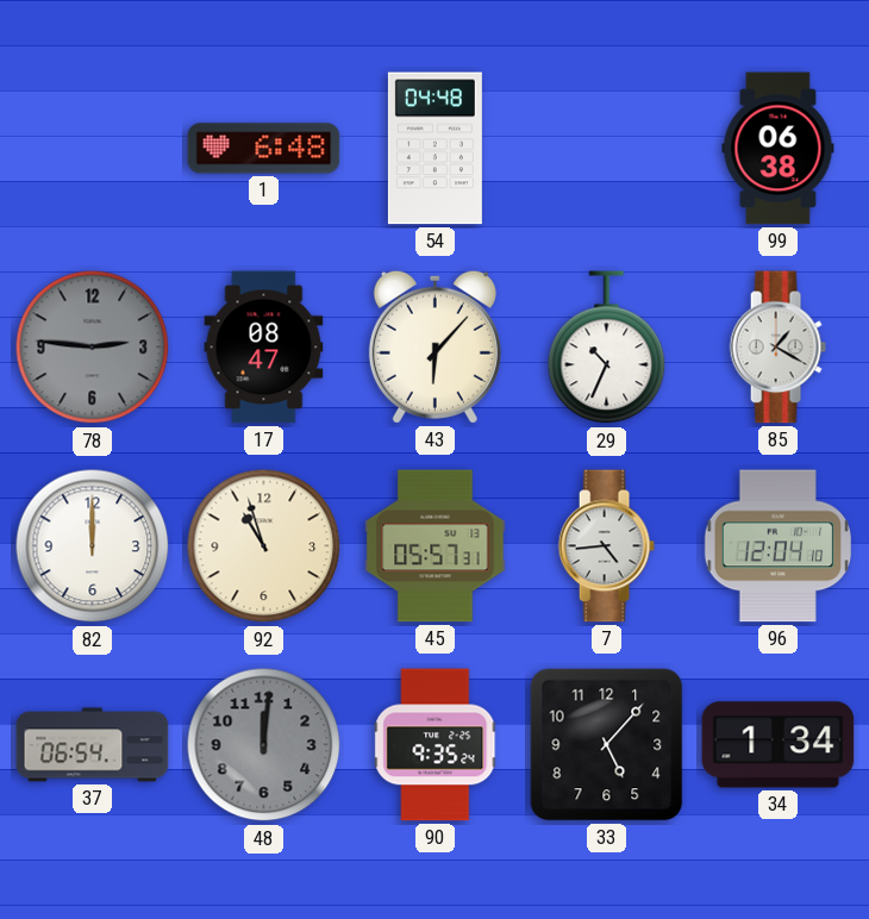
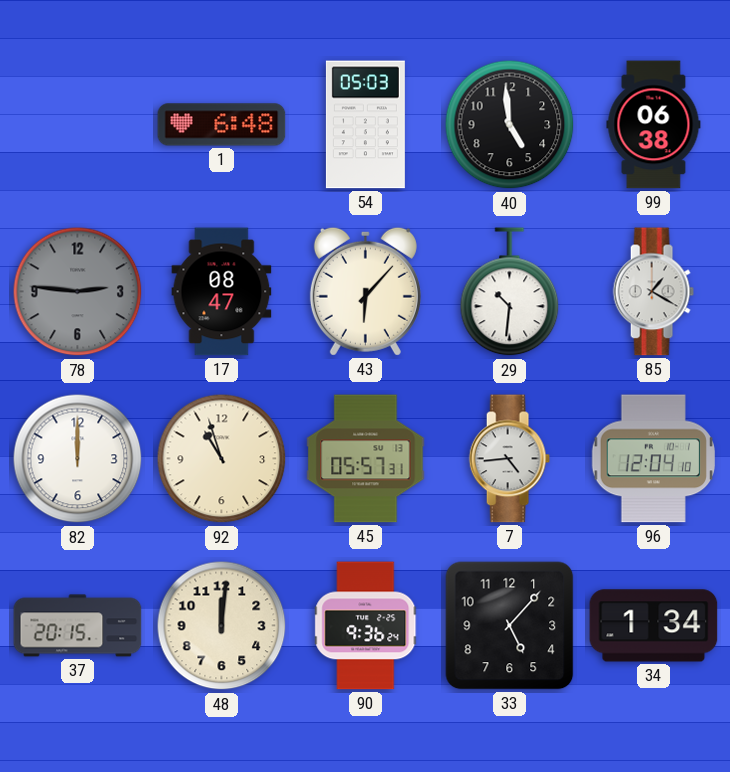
54: 04:48 -> 05:03
40: none -> 4:59
29: 10:34 -> 10:31
37: 06:54 -> 20:15
48 dial: grey -> cream
90: 9:35 -> 9:36
